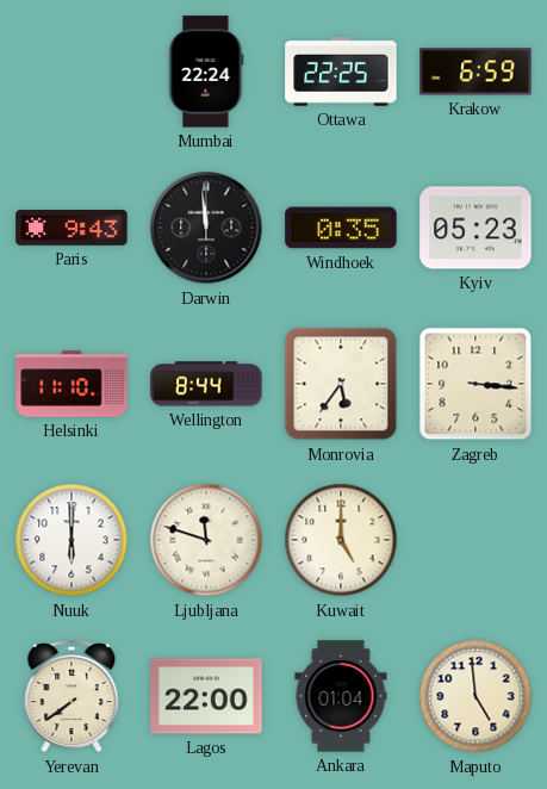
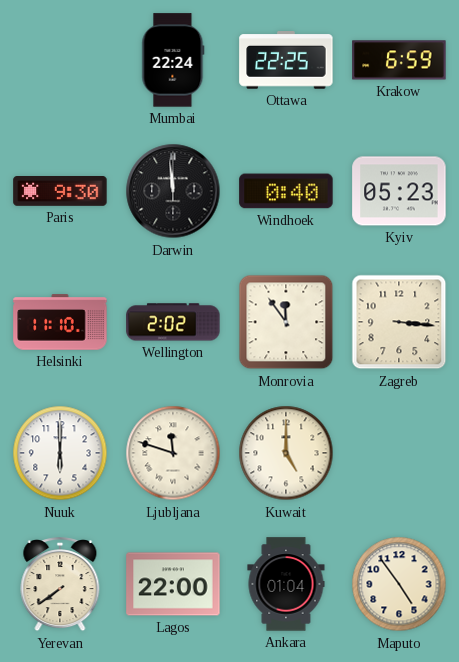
Paris: 9:43 -> 9:30
Windhoek: 0:35 -> 0:40
Wellington: 8:44 -> 2:02
Monrovia: 5:36 -> 11:54
Maputo: 4:59 -> 4:54
